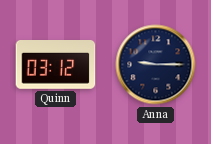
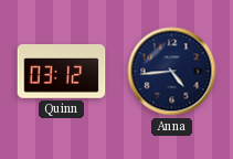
Anna: 9:15 -> 4:44
